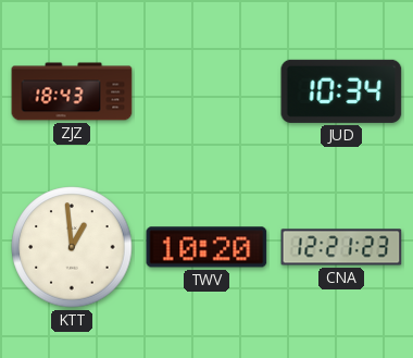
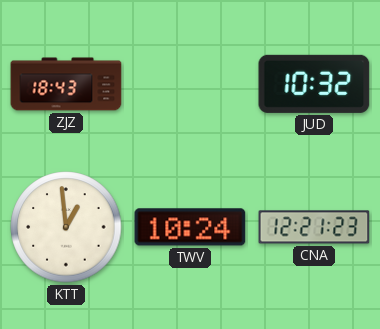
JUD: 10:34 -> 10:32
TWV: 10:20 -> 10:24
